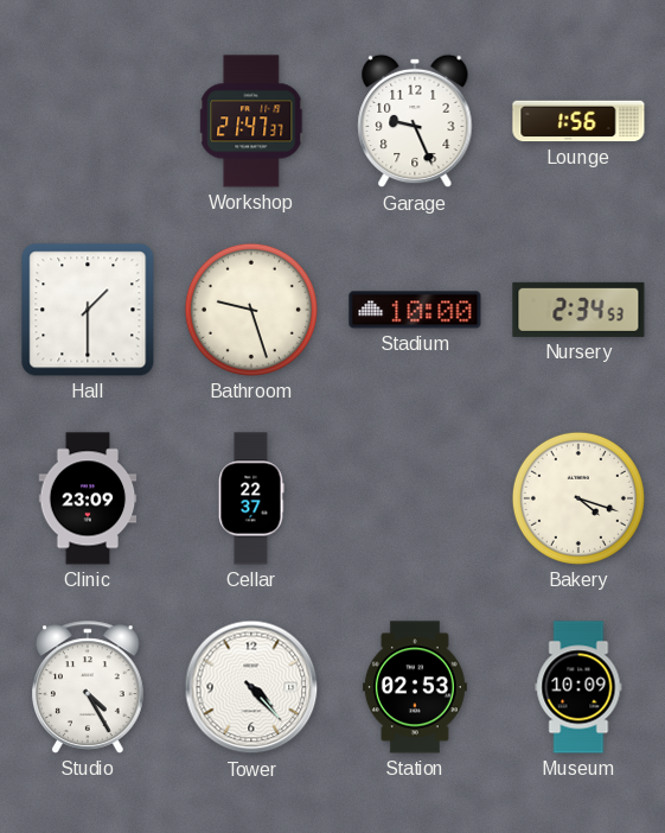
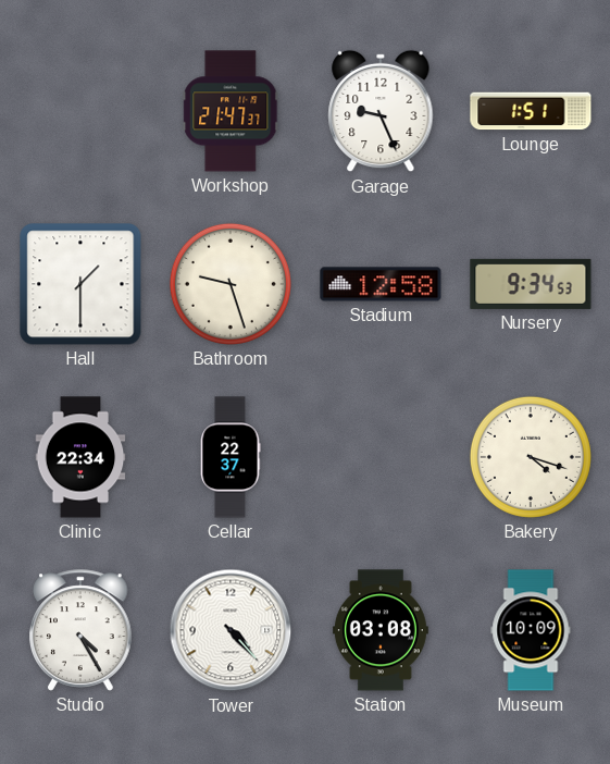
Lounge: 1:56 -> 1:51
Stadium: 10:00 -> 12:58
Nursery: 2:34 -> 9:34
Clinic: 23:09 -> 22:34
Station: 02:53 -> 03:08
